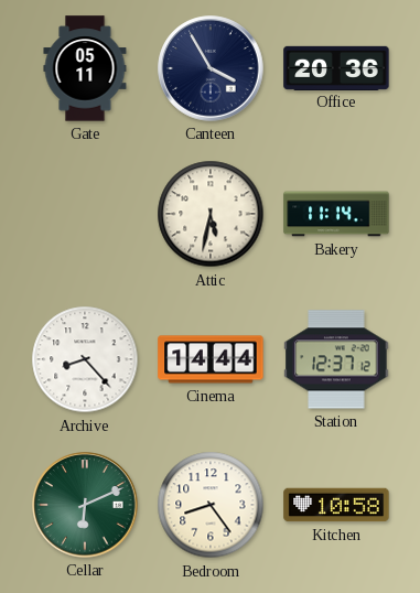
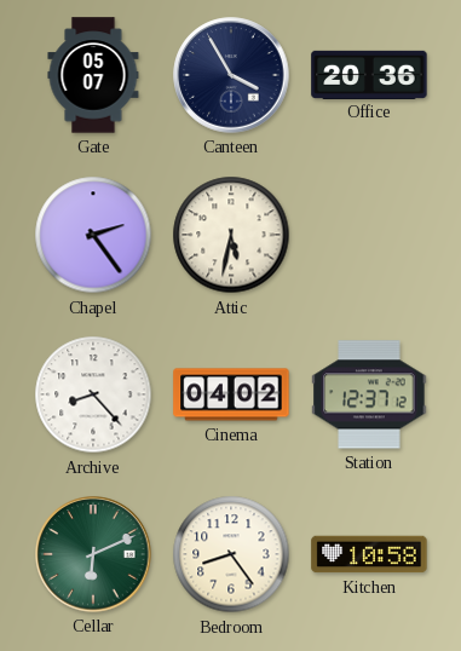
Gate: 05:11 -> 05:07
Chapel: none -> 2:24
Bakery: 11:14 -> none
Cinema: 14:44 -> 04:02
